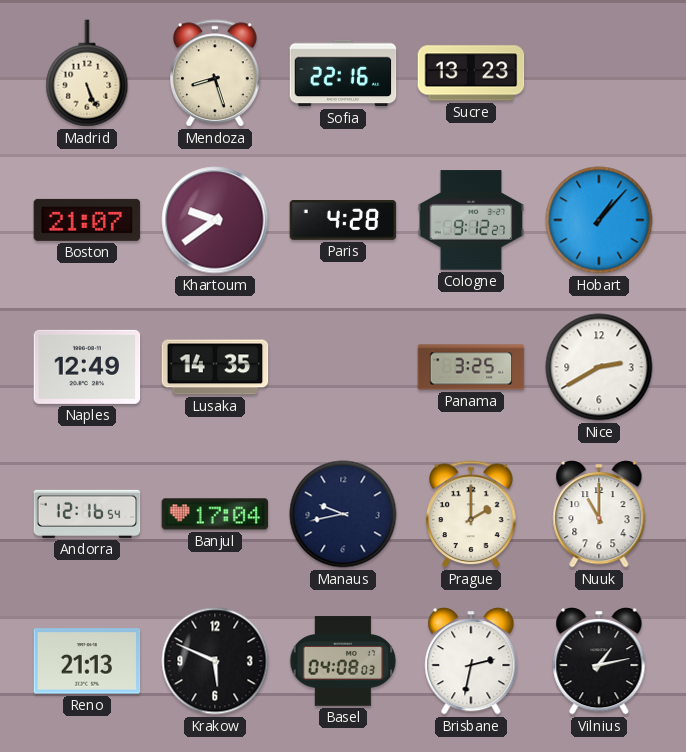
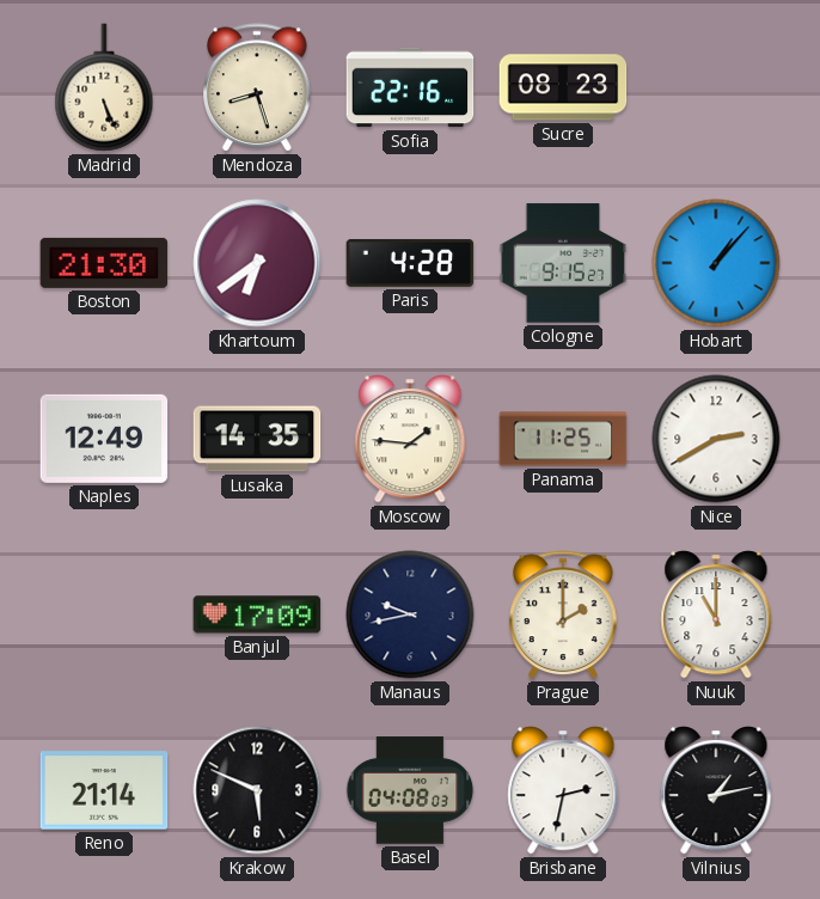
Sucre: 13:23 -> 08:23
Boston: 21:07 -> 21:30
Khartoum: 9:39 -> 6:39
Cologne: 9:12 -> 9:15
Moscow: none -> 1:46
Panama: 3:25 -> 11:25
Andorra: 12:16 -> none
Banjul: 17:04 -> 17:09
Reno: 21:13 -> 21:14
